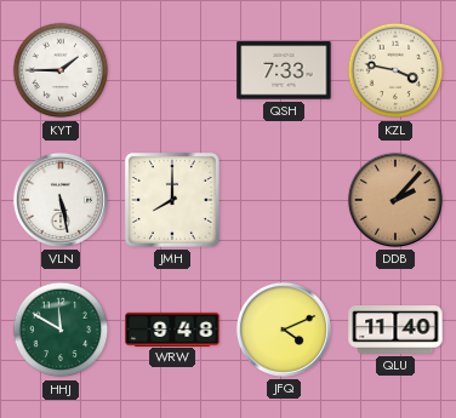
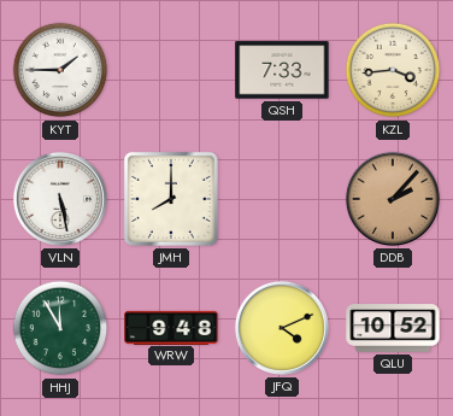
KZL: 3:47 -> 3:44
HHJ: 11:50 -> 11:55
QLU: 11:40 -> 10:52
